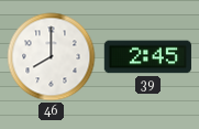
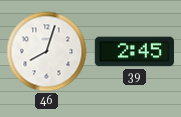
46: 8:00 -> 8:03
